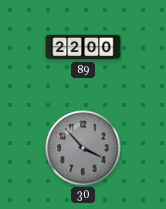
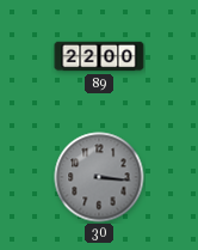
30: 3:53 -> 3:16
